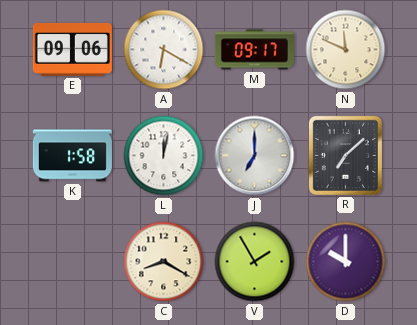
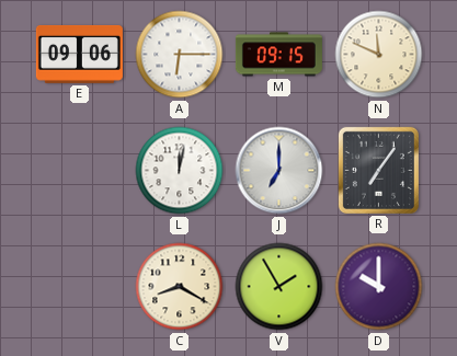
A: 6:20 -> 6:15
M: 09:17 -> 09:15
K: 1:58 -> none
R: 7:08 -> 7:06
